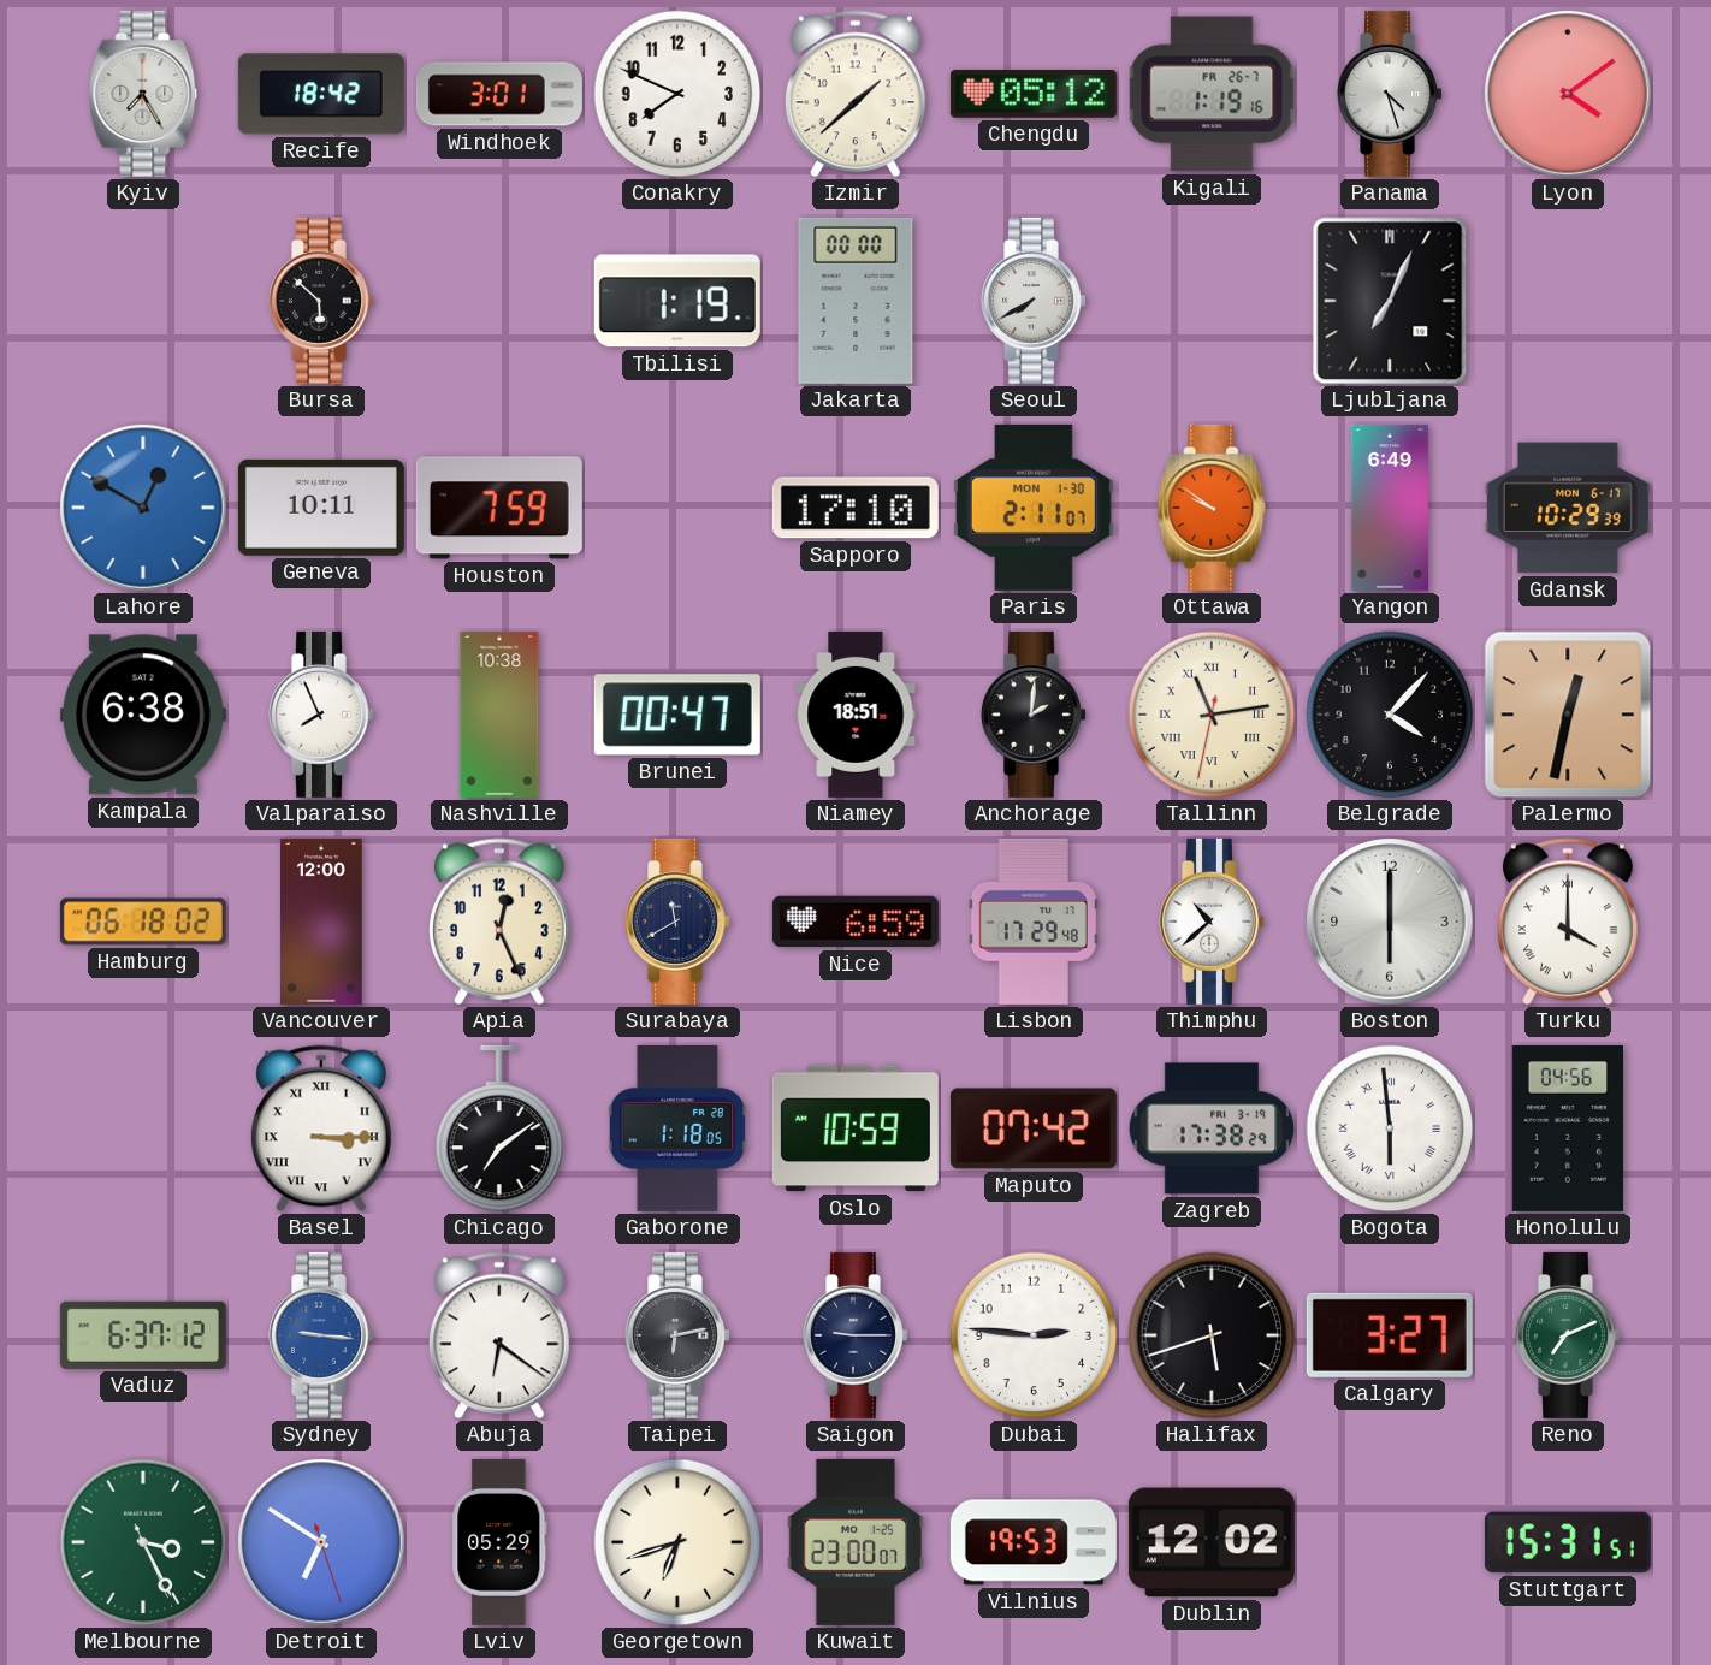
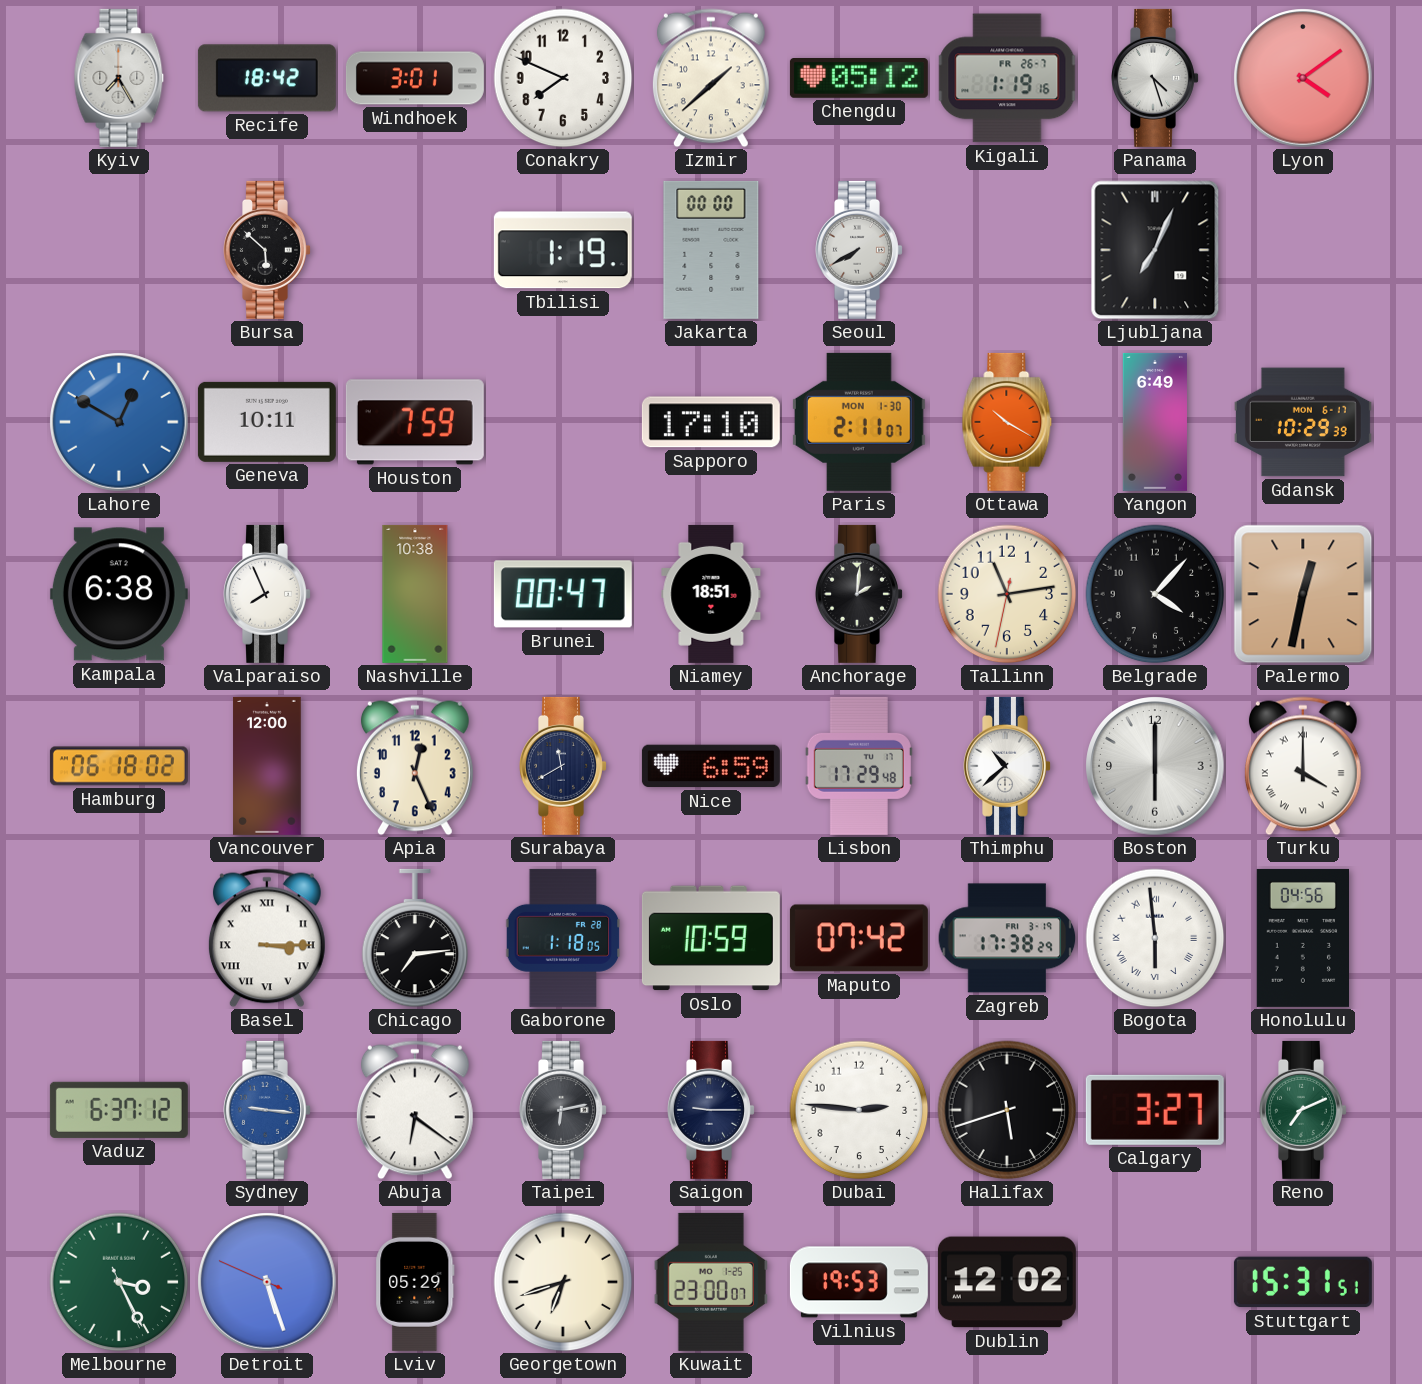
Ottawa: 9:51 -> 10:20
Tallinn numerals: Roman -> Arabic
Chicago: 7:09 -> 7:14
Detroit: 6:50 -> 5:26
